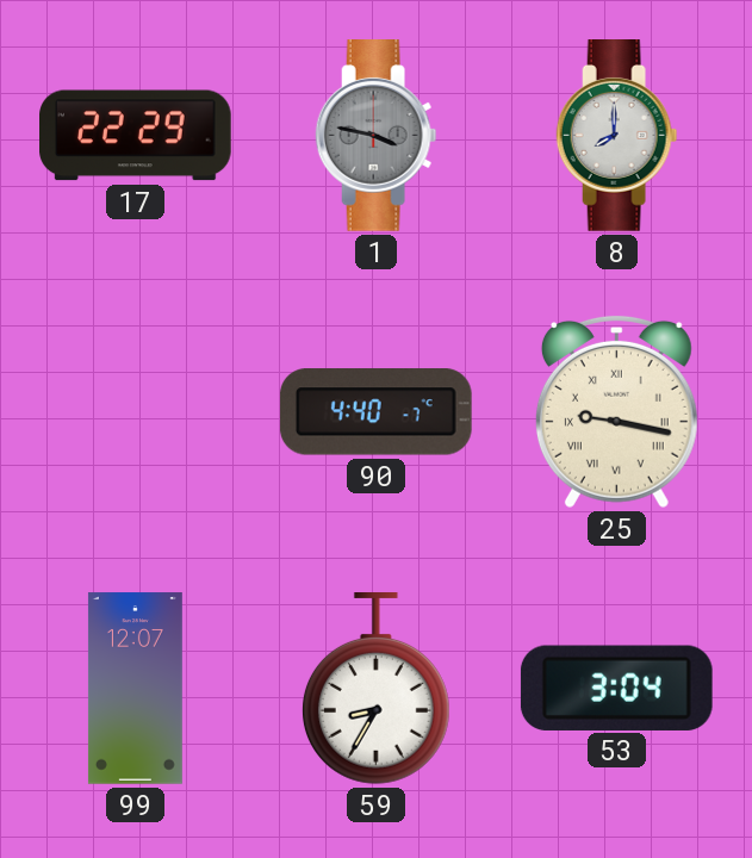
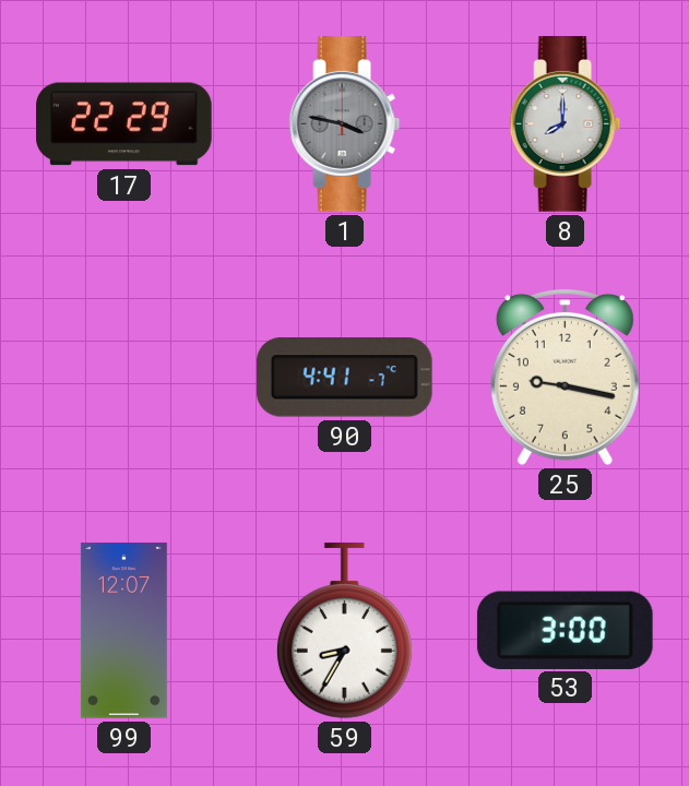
90: 4:40 -> 4:41
25 numerals: Roman -> Arabic
53: 3:04 -> 3:00
